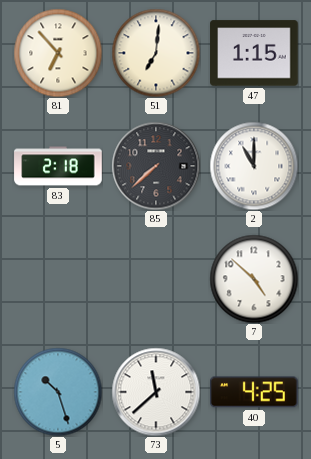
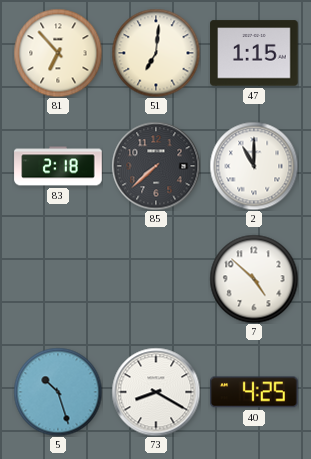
73: 11:38 -> 8:20
